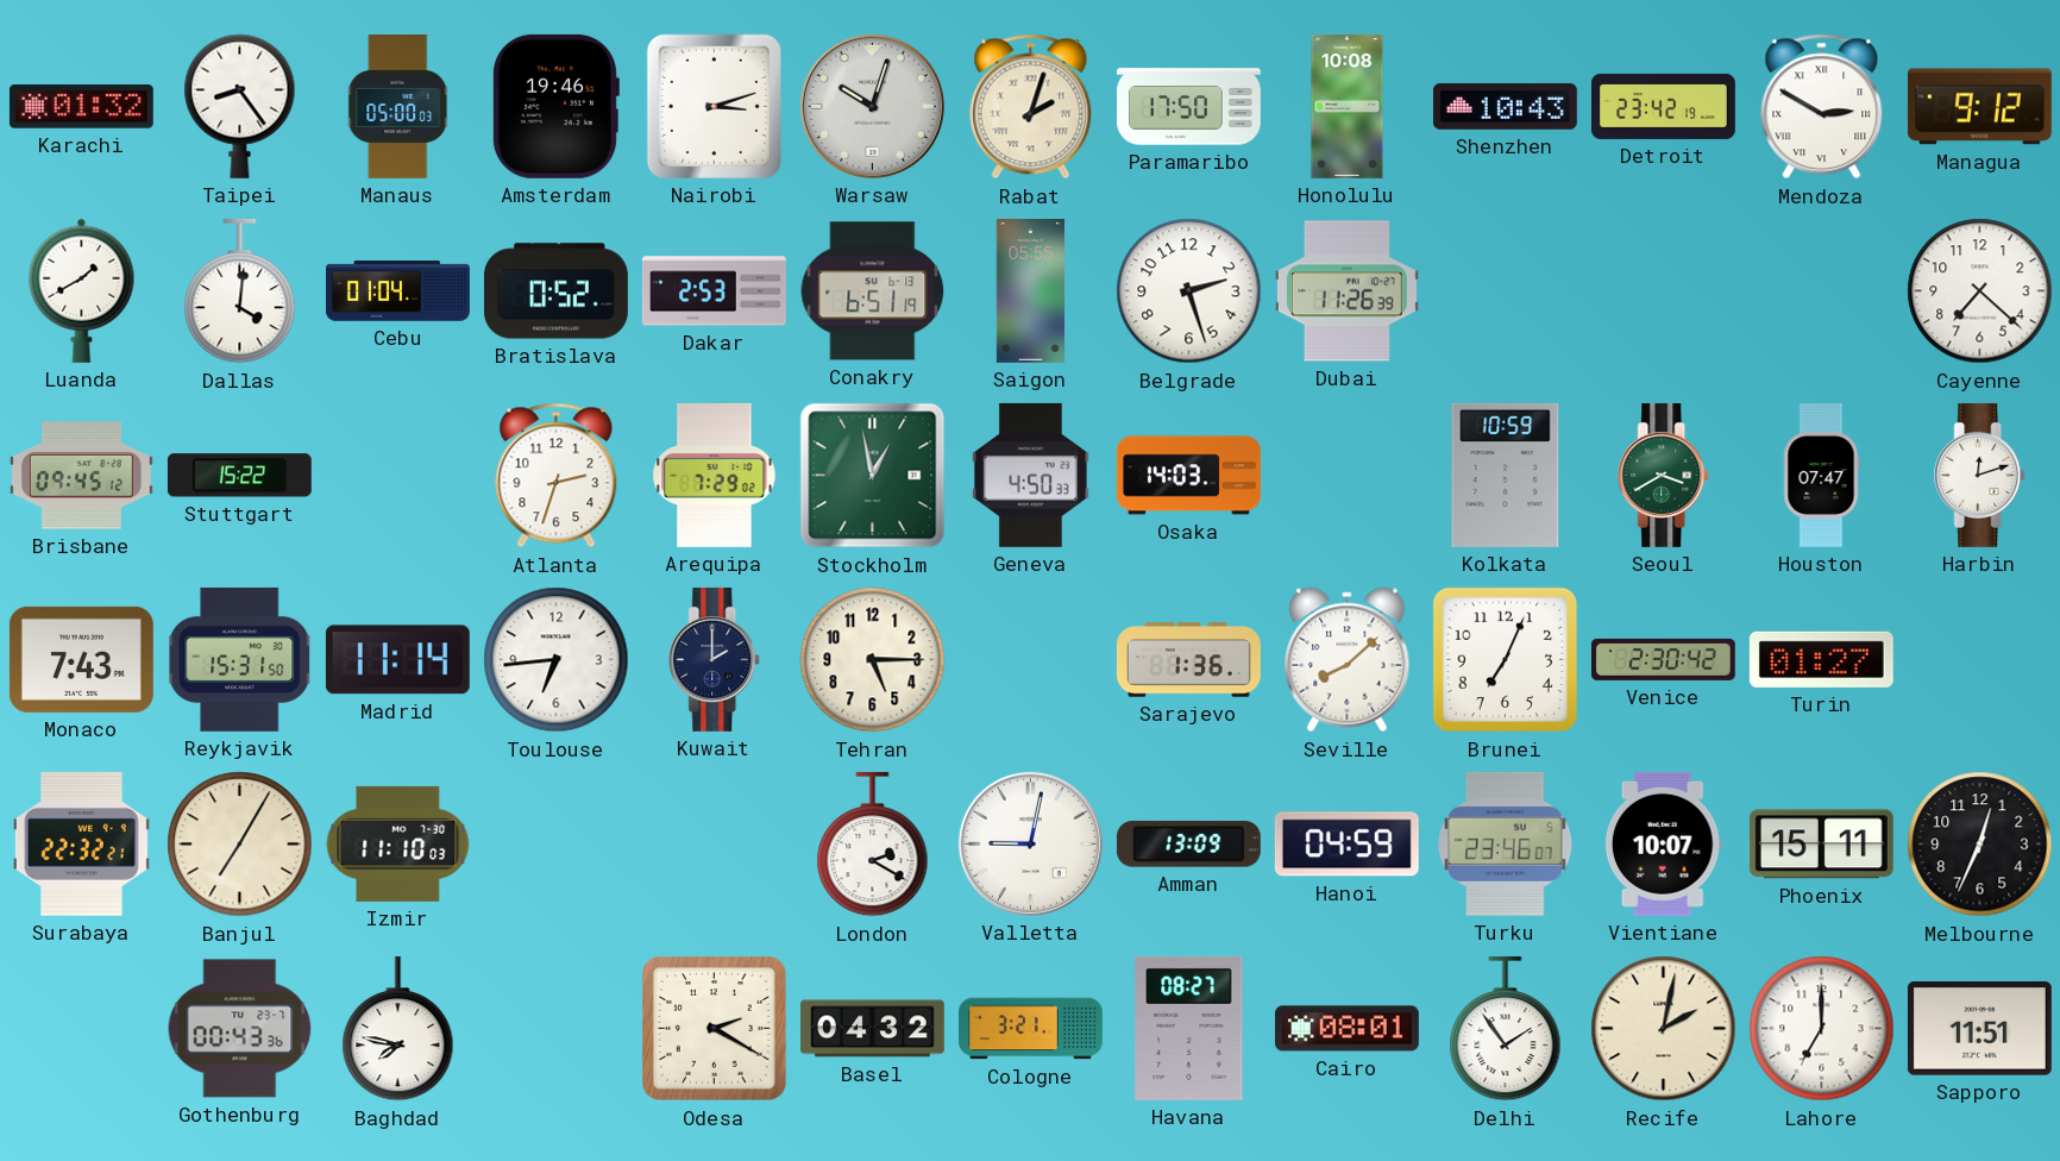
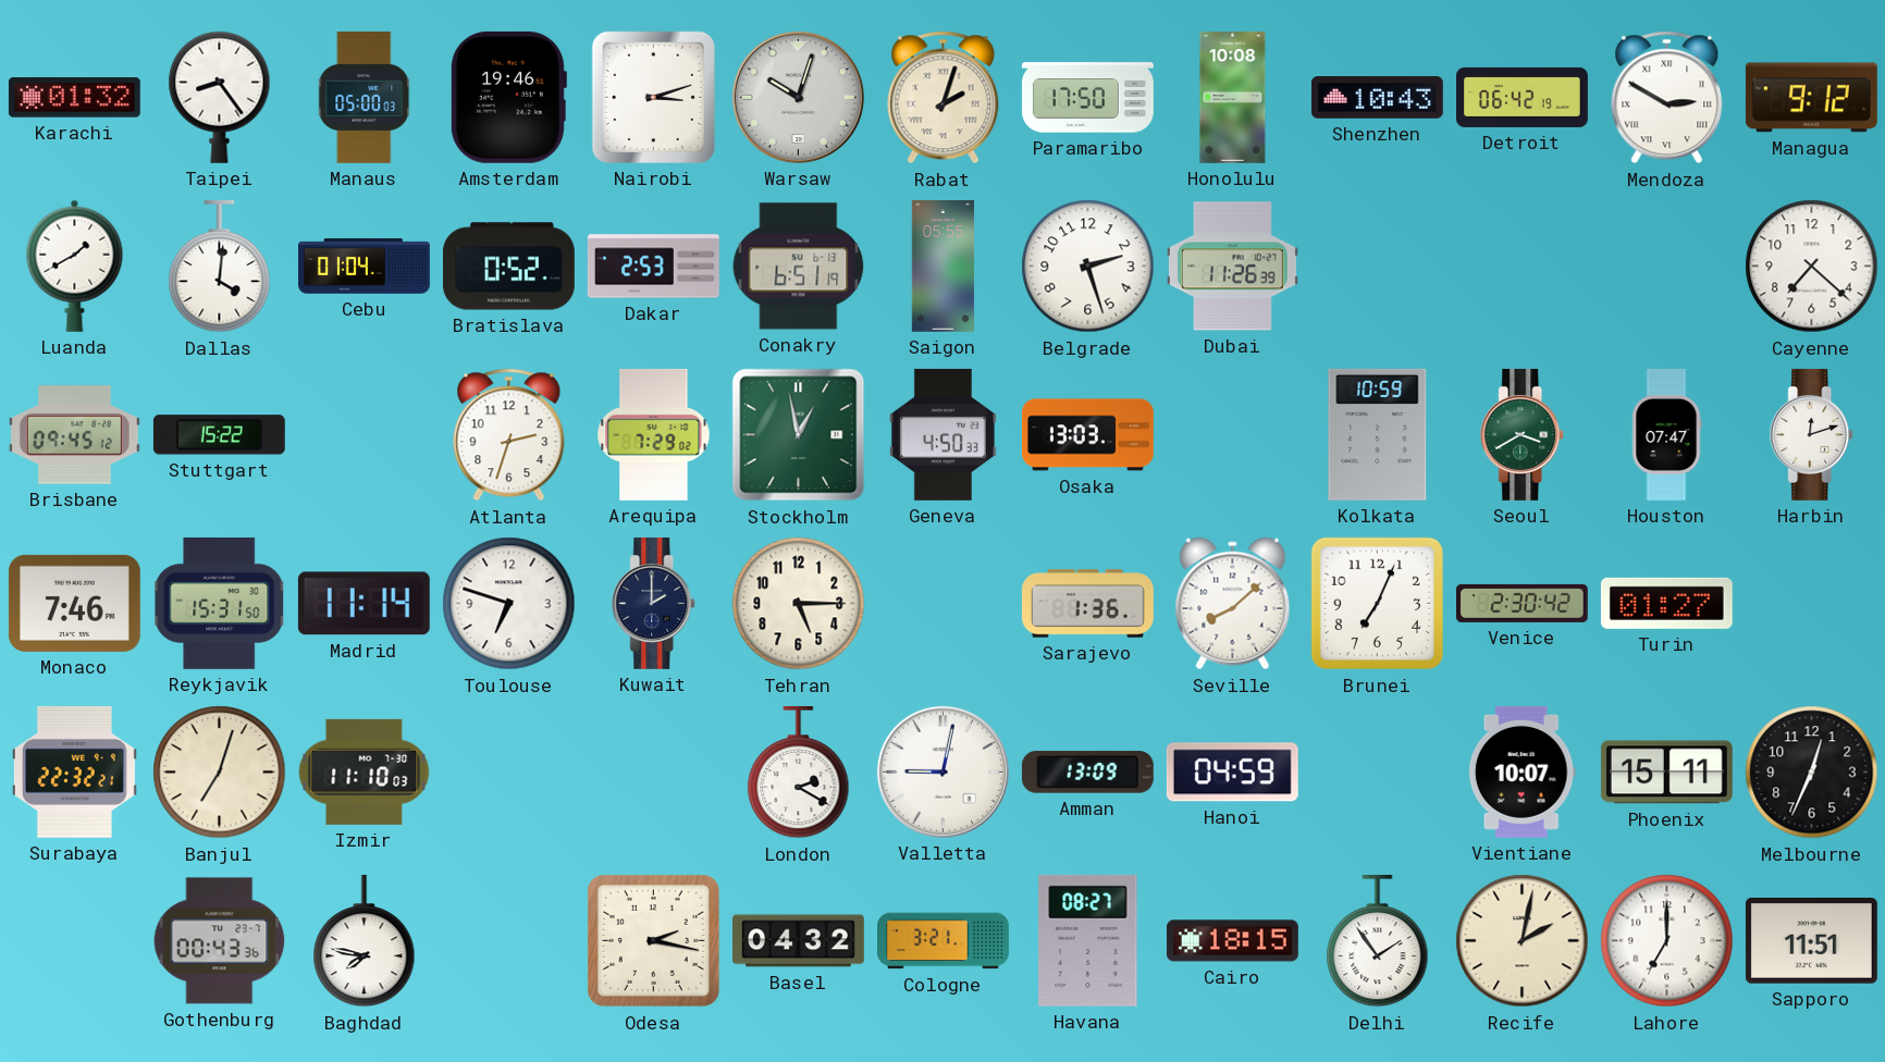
Detroit: 23:42 -> 06:42
Osaka: 14:03 -> 13:03
Monaco: 7:43 -> 7:46
Toulouse: 6:44 -> 6:48
Banjul: 7:05 -> 7:03
Turku: 23:46 -> none
Odesa: 2:20 -> 2:17
Cairo: 08:01 -> 18:15
